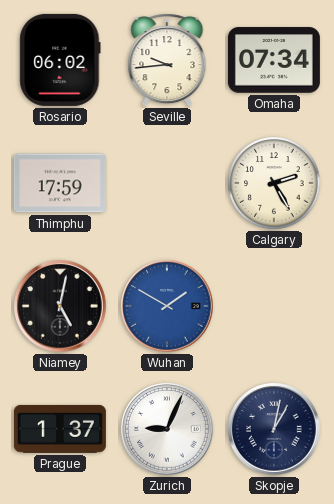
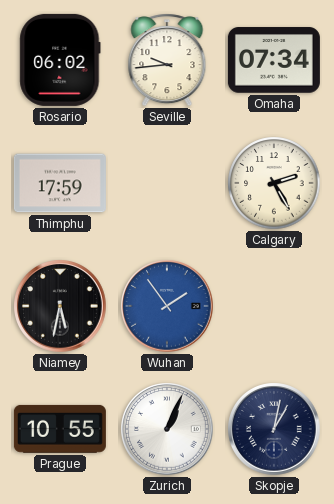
Niamey: 5:02 -> 5:32
Wuhan: 1:50 -> 1:54
Prague: 1:37 -> 10:55
Zurich: 9:04 -> 1:04
